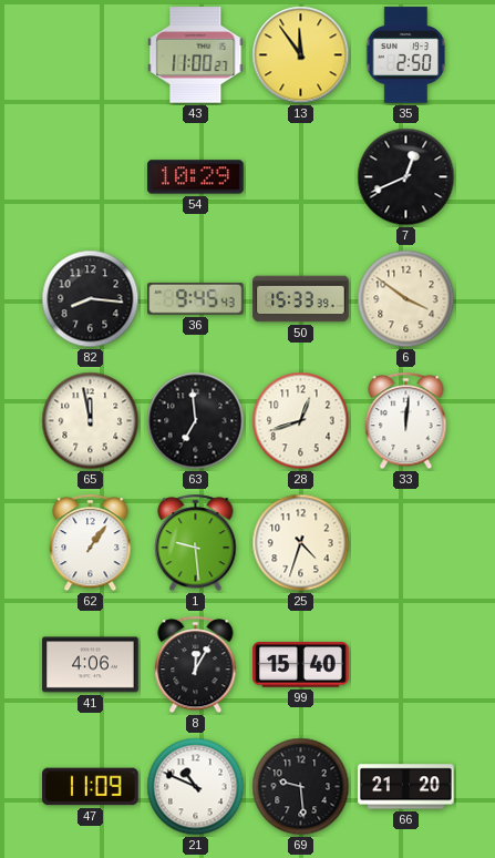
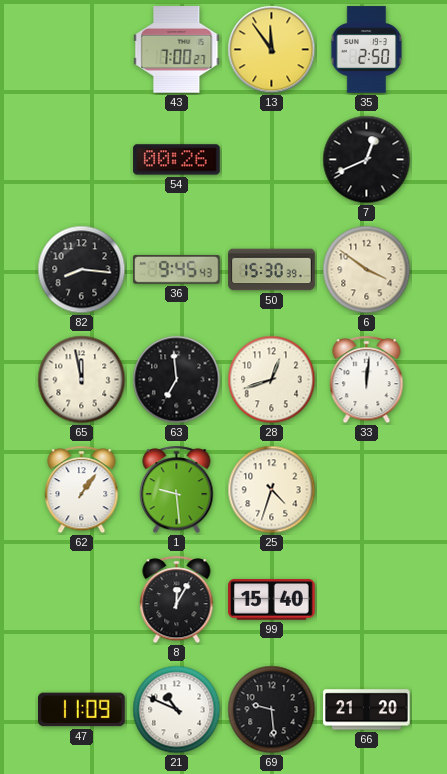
43: 11:00 -> 7:00
54: 10:29 -> 00:26
50: 15:33 -> 15:30
41: 4:06 -> none
